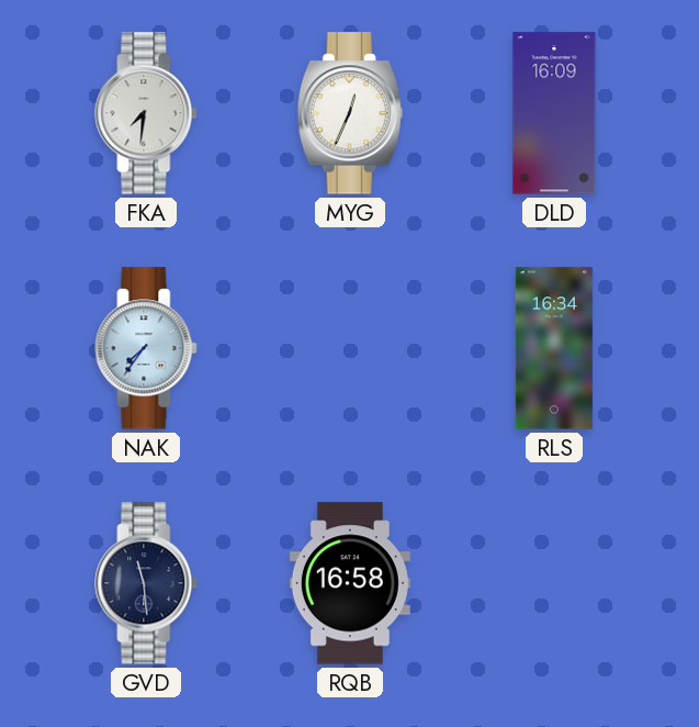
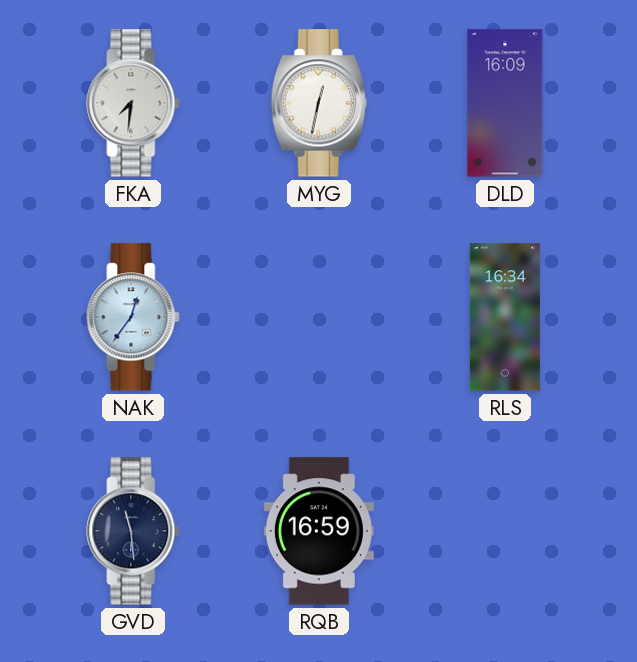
MYG: 12:34 -> 12:32
NAK: 7:36 -> 12:36
RQB: 16:58 -> 16:59
